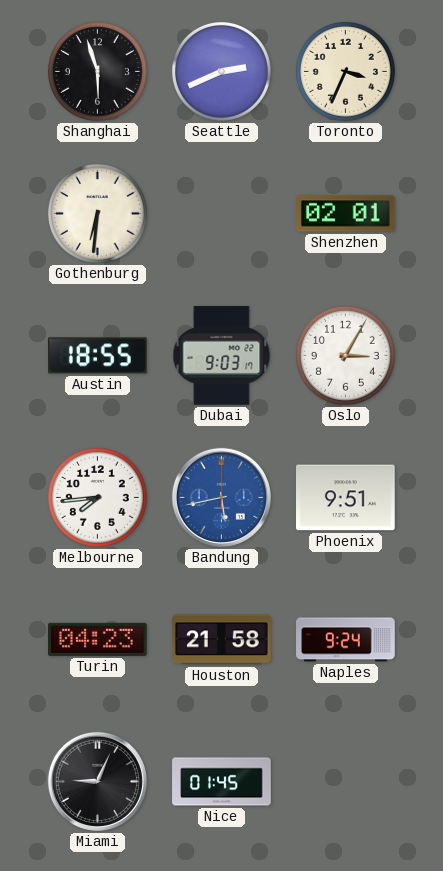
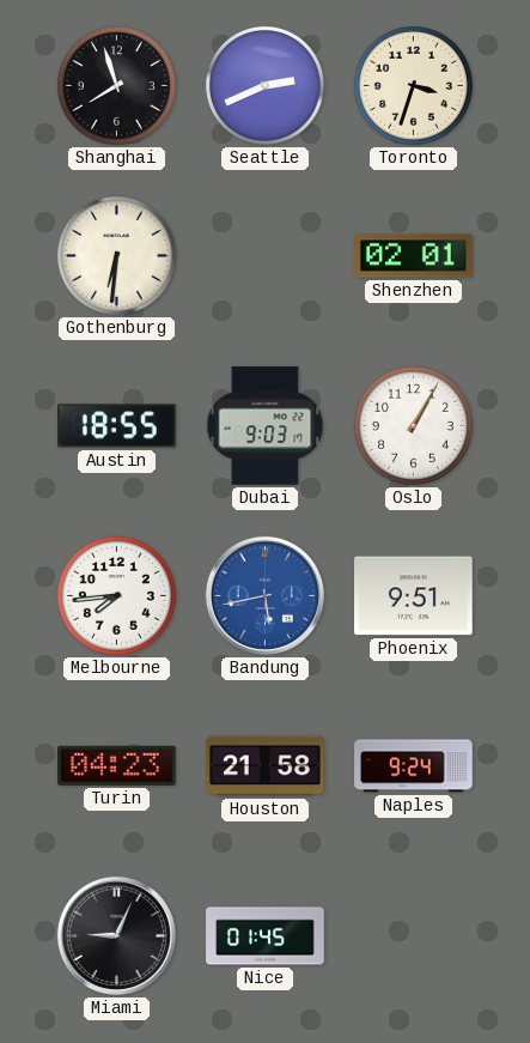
Shanghai: 5:57 -> 7:57
Toronto: 3:34 -> 3:33
Oslo: 3:05 -> 1:05
